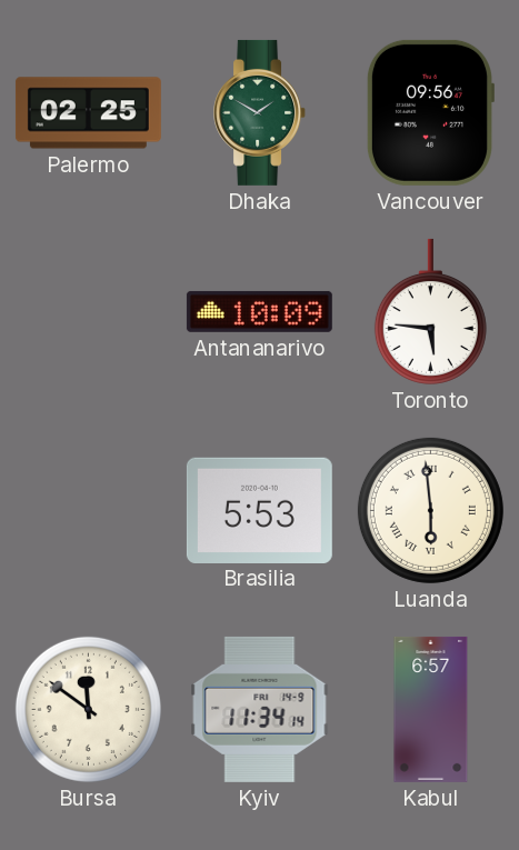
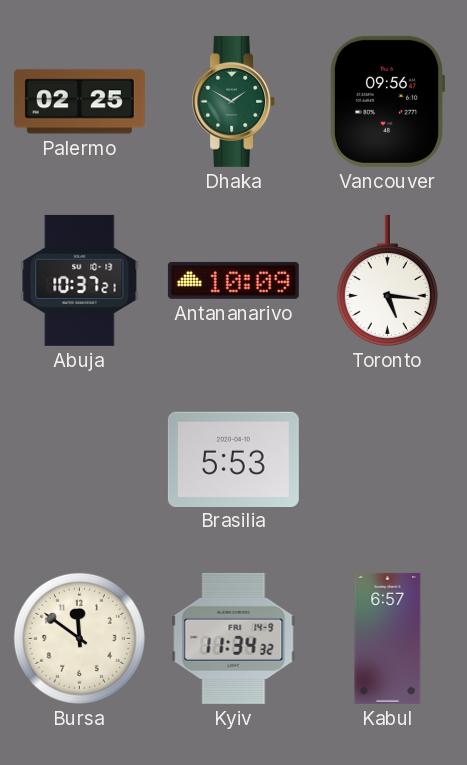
Abuja: none -> 10:37
Toronto: 5:46 -> 5:16
Luanda: 5:59 -> none
Kyiv: 11:34:14 -> 11:34:32
